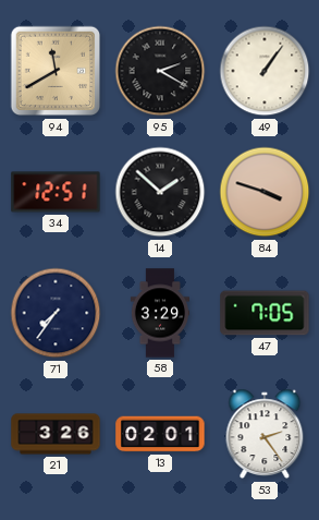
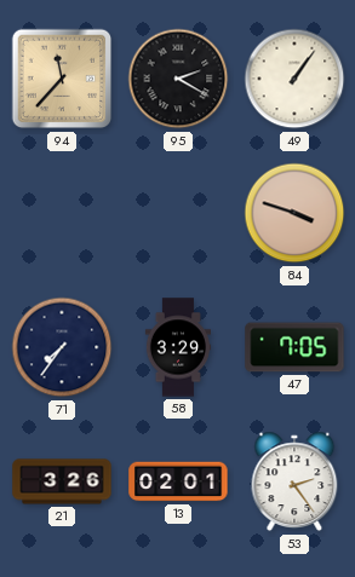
94: 11:40 -> 11:37
34: 12:51 -> none
14: 1:52 -> none
